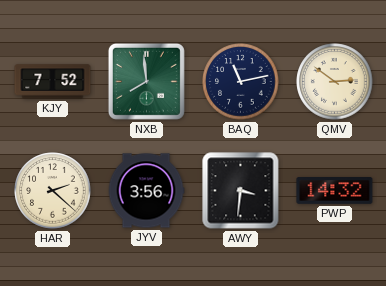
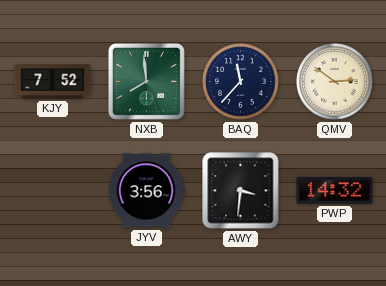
BAQ: 11:13 -> 11:37
HAR: 2:22 -> none
